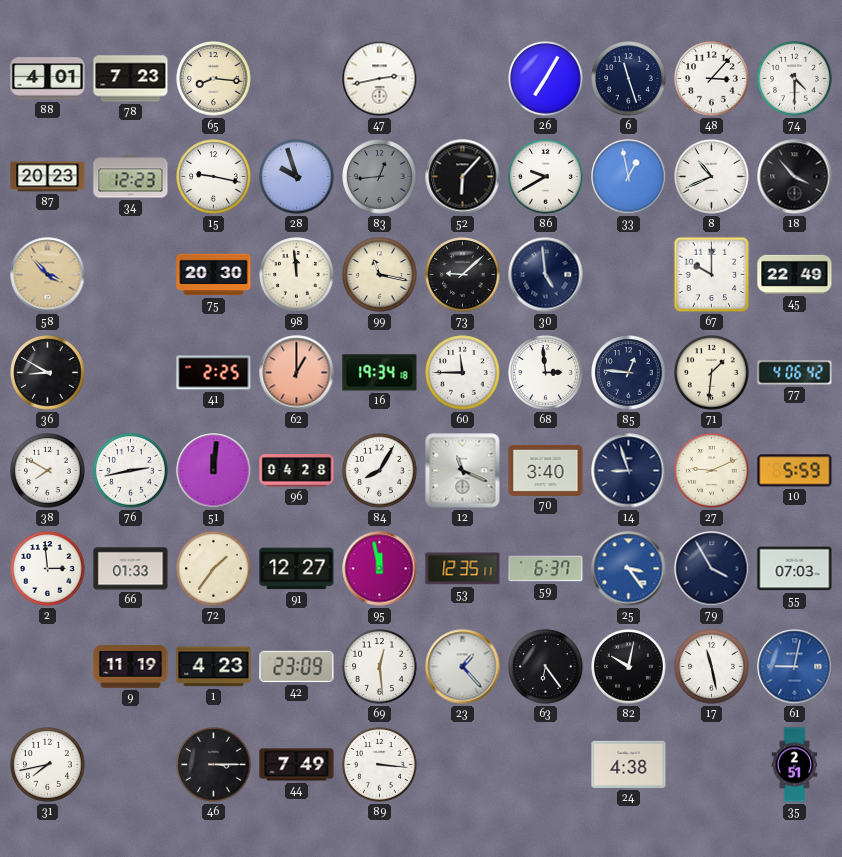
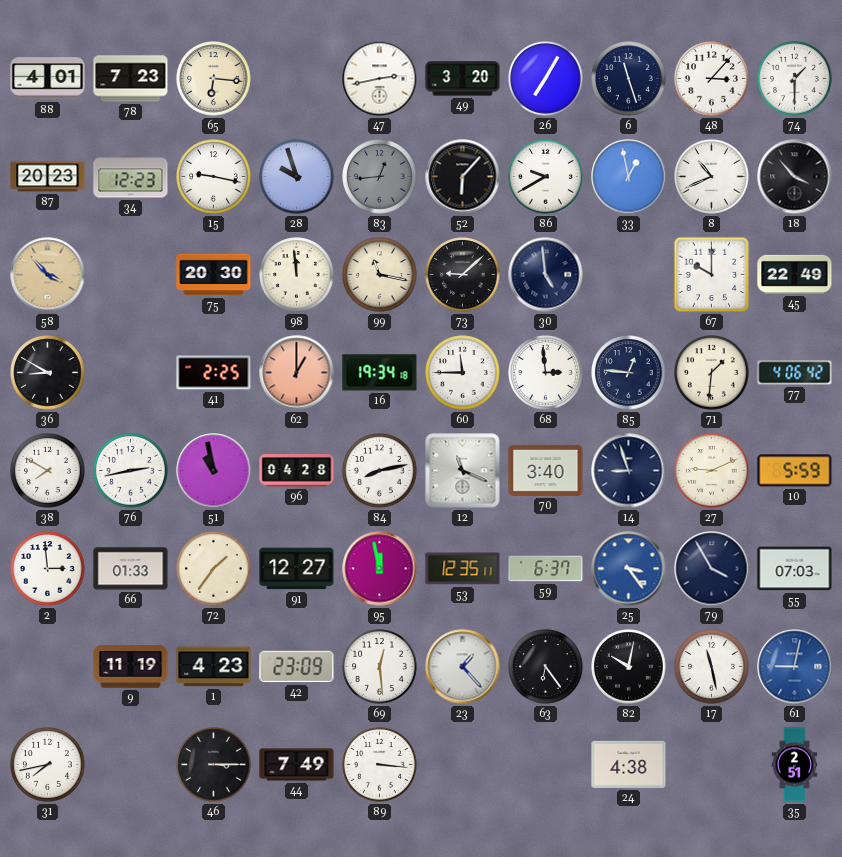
65: 8:16 -> 6:16
49: none -> 3:20
74: 4:30 -> 1:30
51: 12:01 -> 10:58
84: 8:05 -> 8:13
